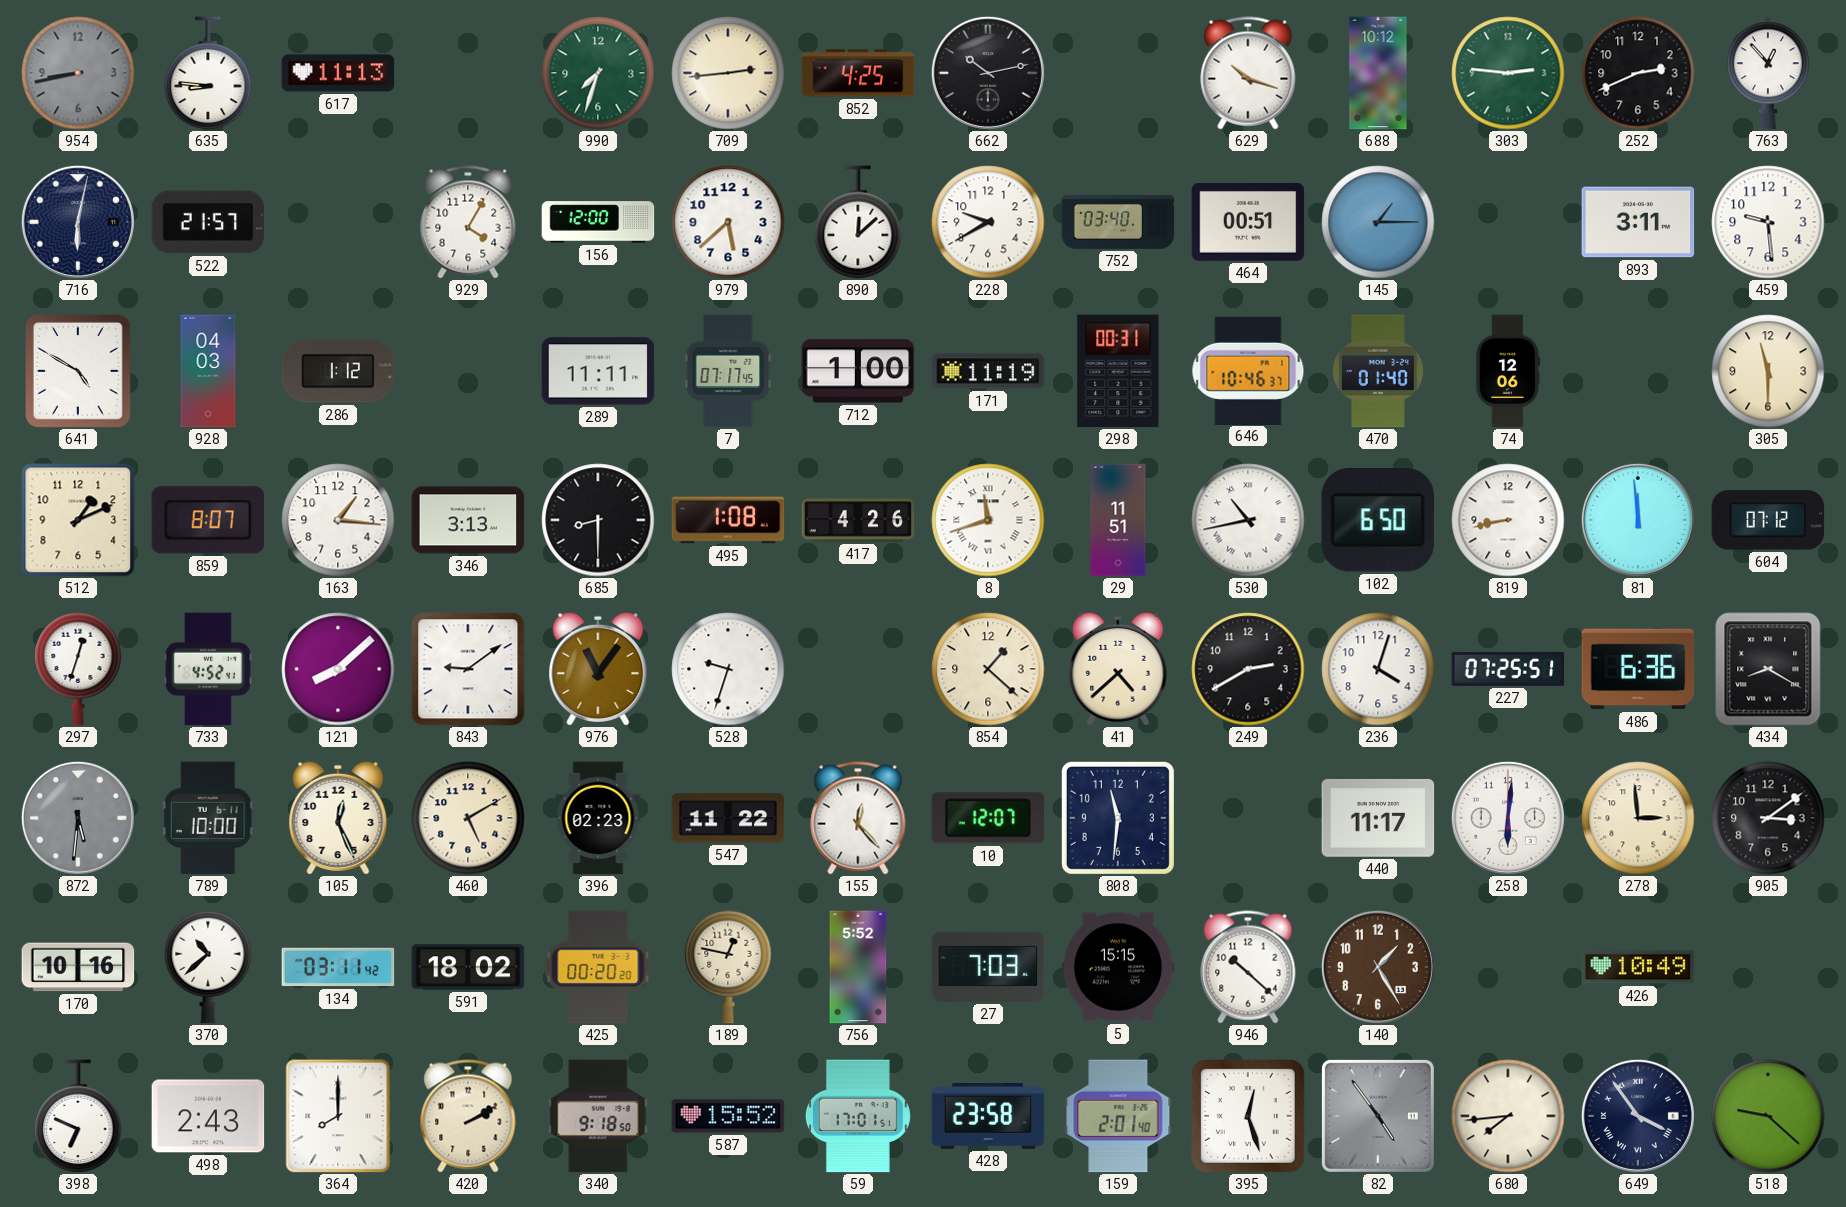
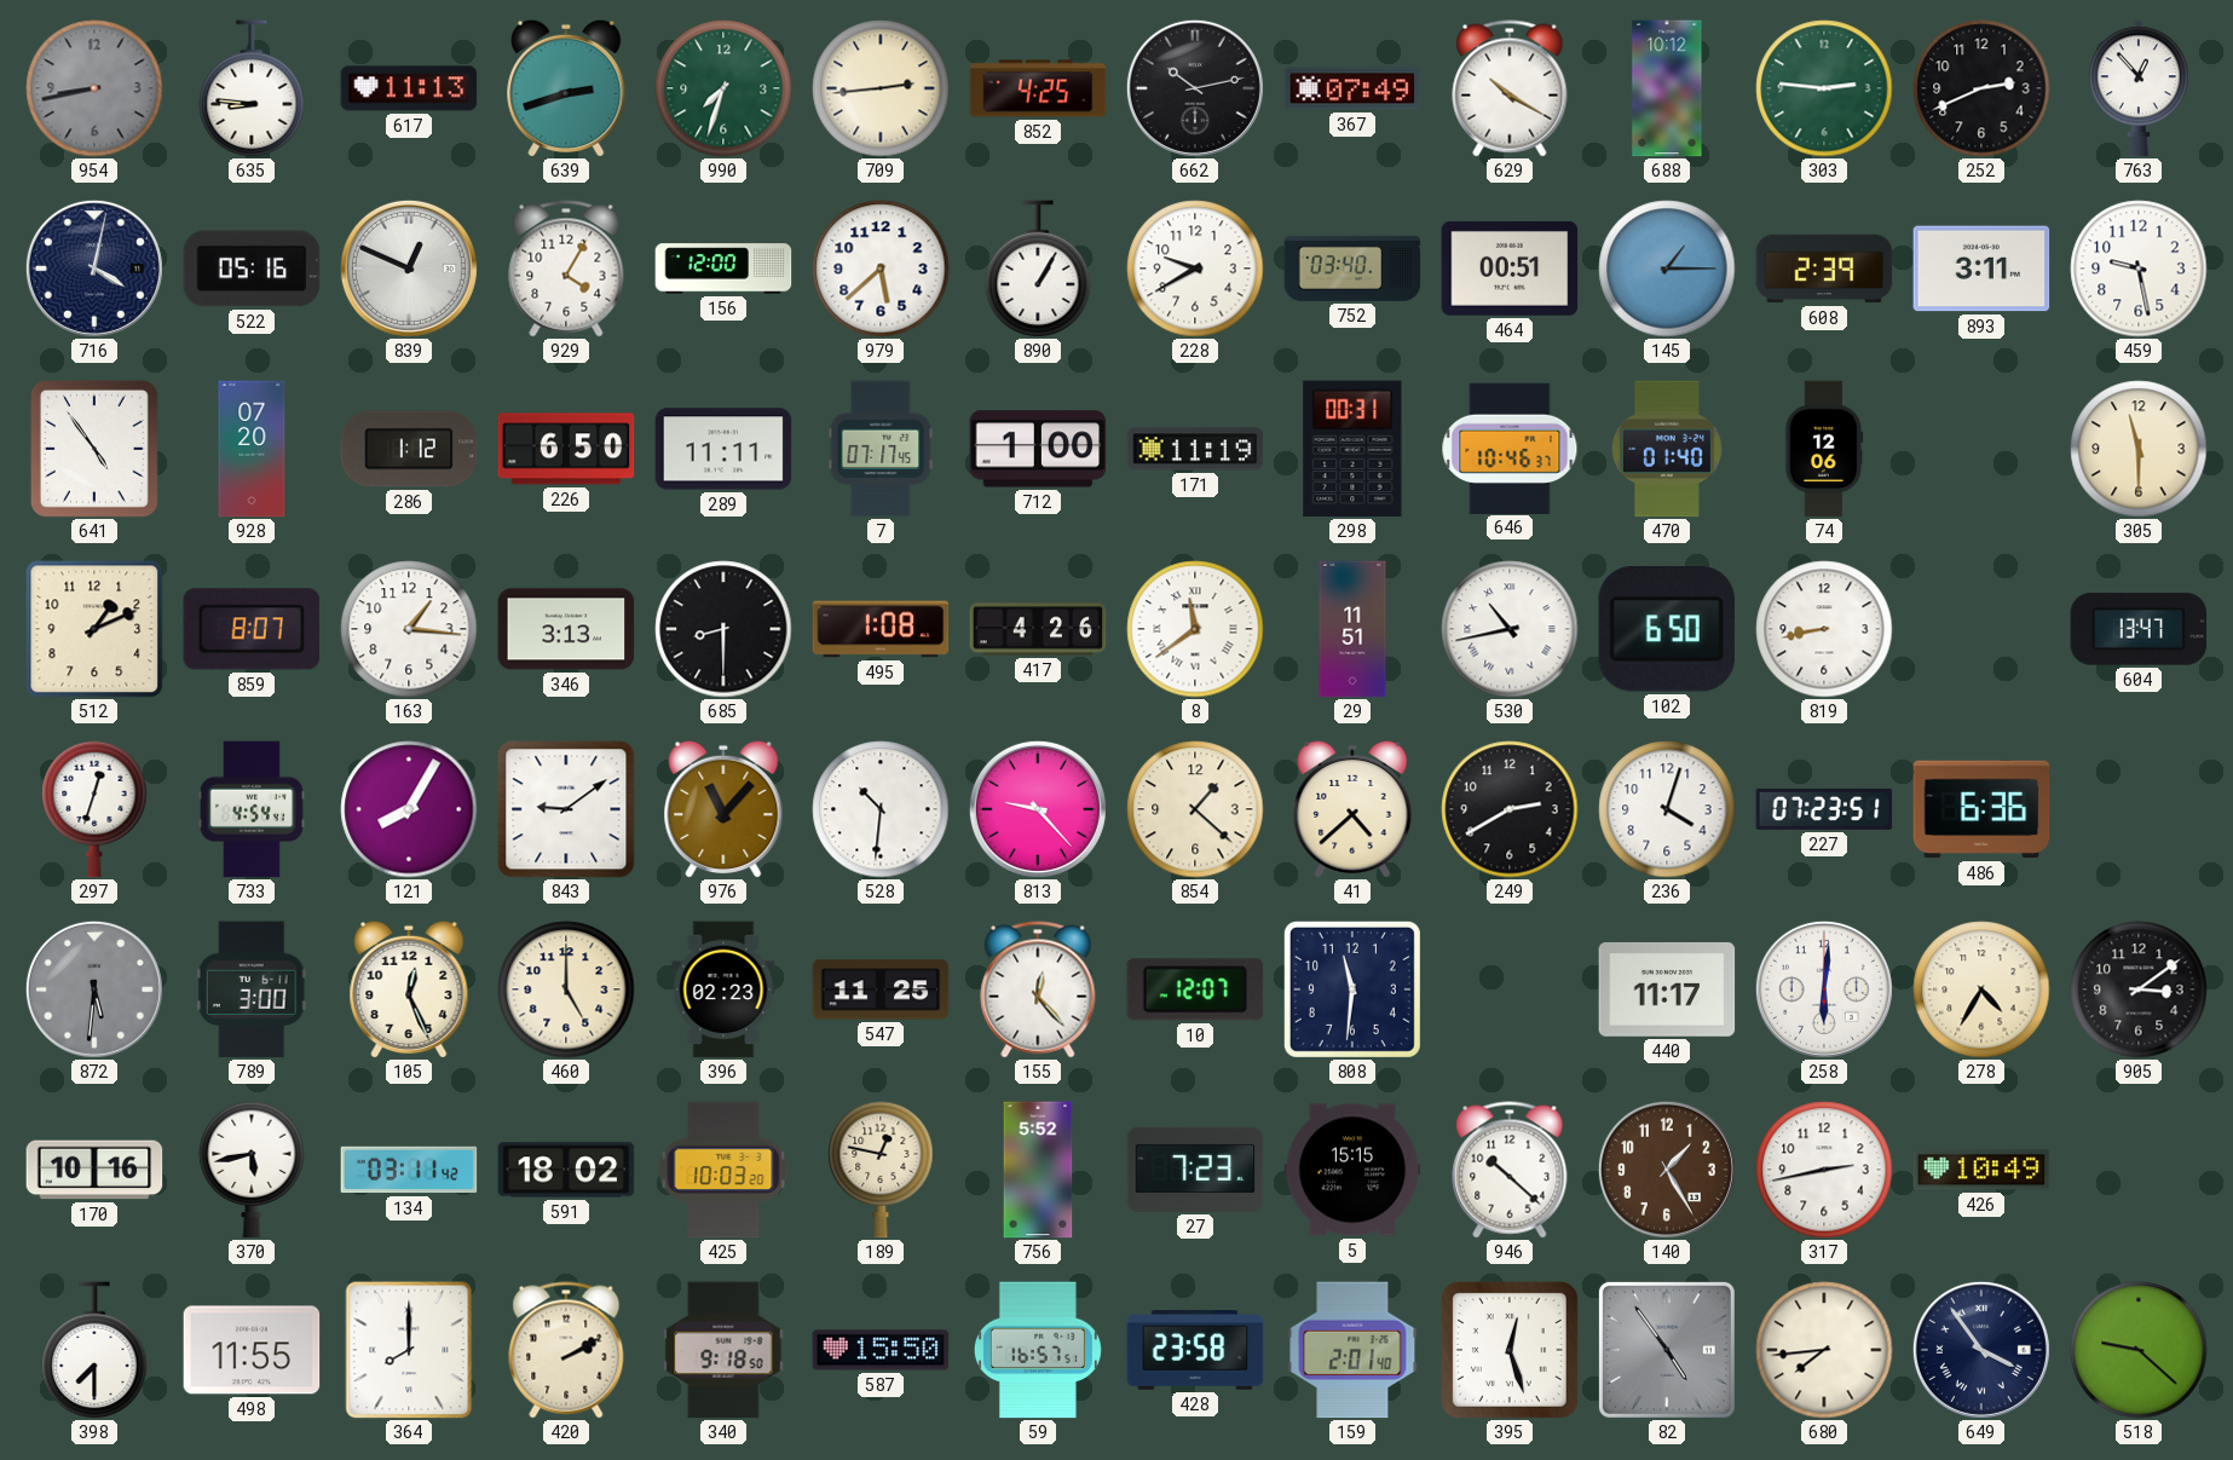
639: none -> 2:42
367: none -> 07:49
629: 10:18 -> 10:20
716: 6:02 -> 4:02
522: 21:57 -> 05:16
839: none -> 12:49
890: 12:08 -> 1:05
608: none -> 2:39
459: 9:29 -> 9:28
641: 4:50 -> 4:54
928: 04:03 -> 07:20
226: none -> 6:50
8: 11:42 -> 11:39
81: 11:59 -> none
604: 07:12 -> 13:47
733: 4:52 -> 4:54
121: 8:08 -> 8:05
976: 11:06 -> 11:07
528: 9:33 -> 10:31
813: none -> 9:23
227: 07:25 -> 07:23
434: 8:20 -> none
789: 10:00 -> 3:00
460: 5:10 -> 5:00
547: 11:22 -> 11:25
278: 2:59 -> 4:35
370: 10:38 -> 5:43
425: 00:20 -> 10:03
27: 7:03 -> 7:23
317: none -> 2:43
398: 6:49 -> 7:30
498: 2:43 -> 11:55
587: 15:52 -> 15:50
59: 17:01 -> 16:57
